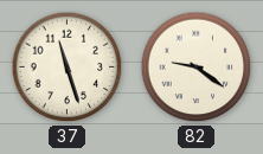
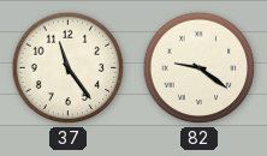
37: 11:27 -> 11:24
